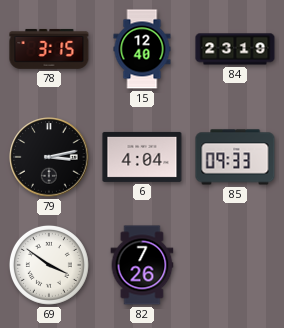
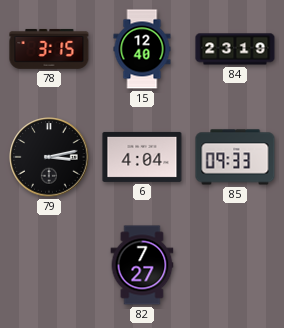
69: 3:51 -> none
82: 7:26 -> 7:27
